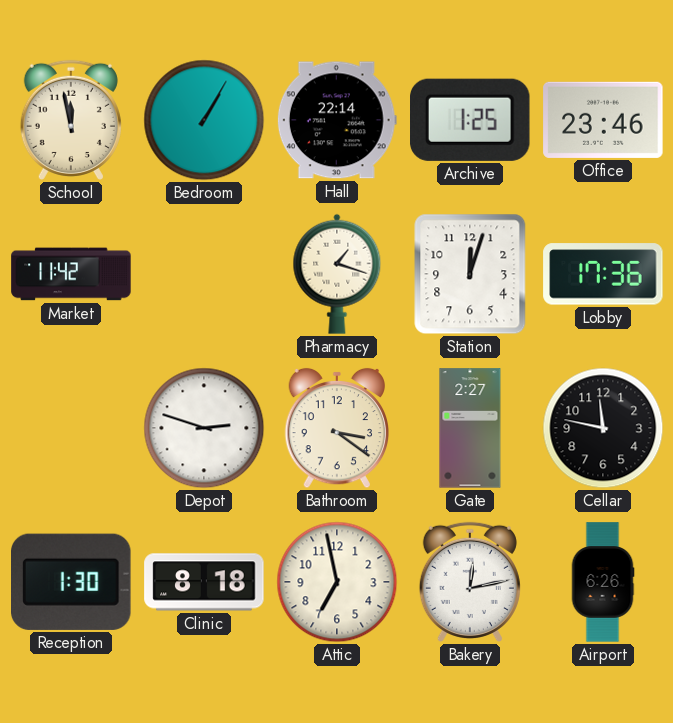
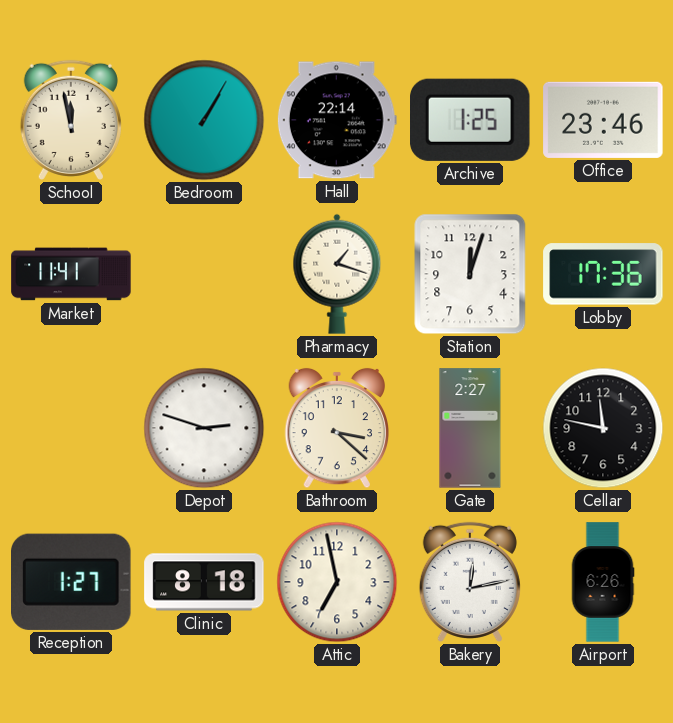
Market: 11:42 -> 11:41
Bathroom: 3:21 -> 3:22
Reception: 1:30 -> 1:27
